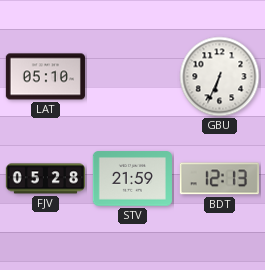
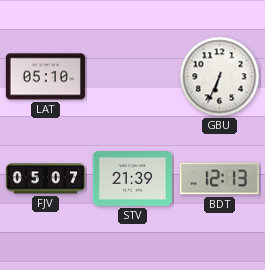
FJV: 05:28 -> 05:07
STV: 21:59 -> 21:39
